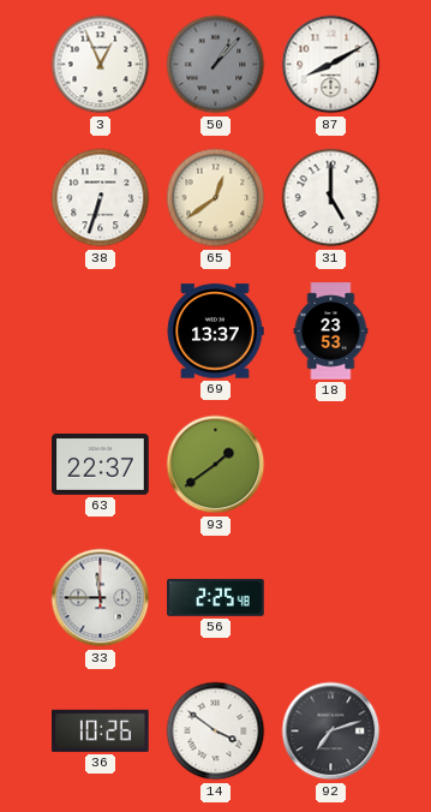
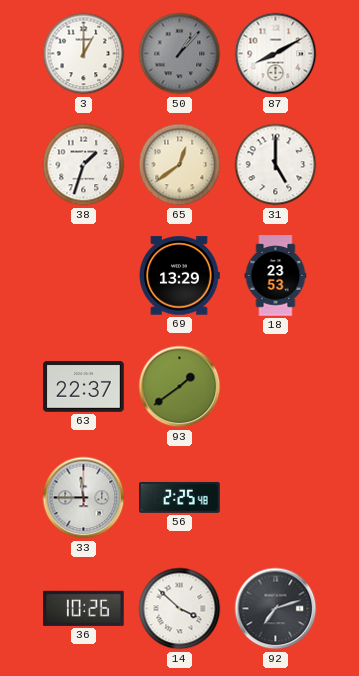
3: 12:56 -> 1:00
38: 6:33 -> 1:33
69: 13:37 -> 13:29
14: 3:51 -> 3:52
